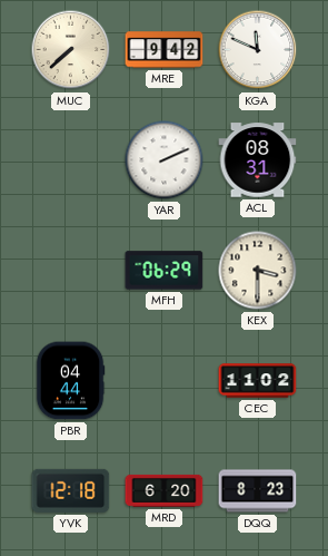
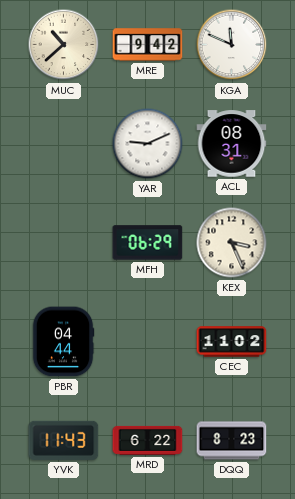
MUC: 7:38 -> 10:38
YAR: 2:11 -> 9:11
KEX: 3:30 -> 3:26
YVK: 12:18 -> 11:43
MRD: 6:20 -> 6:22
